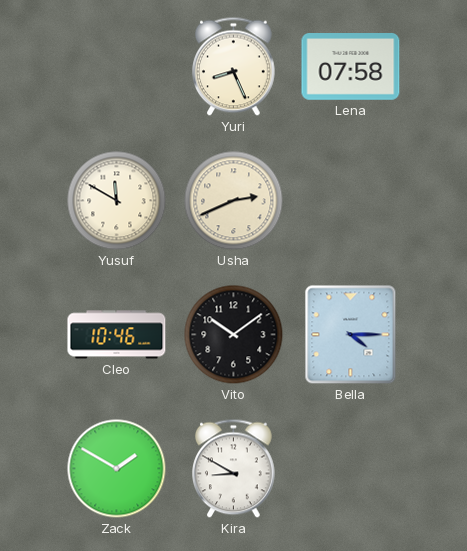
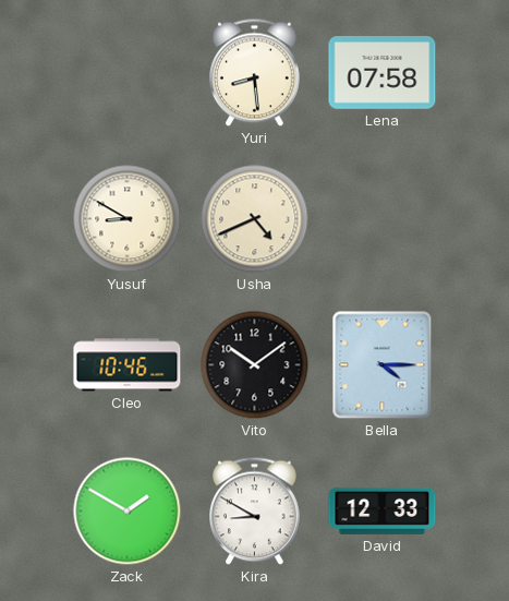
Yuri: 8:26 -> 8:29
Yusuf: 11:50 -> 8:50
Usha: 2:41 -> 4:41
David: none -> 12:33
